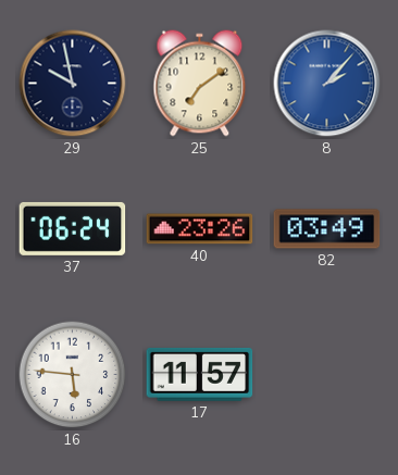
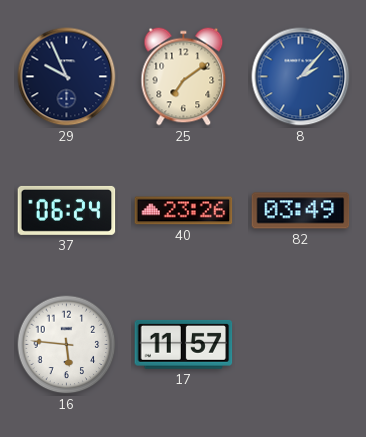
29: 9:58 -> 9:56
